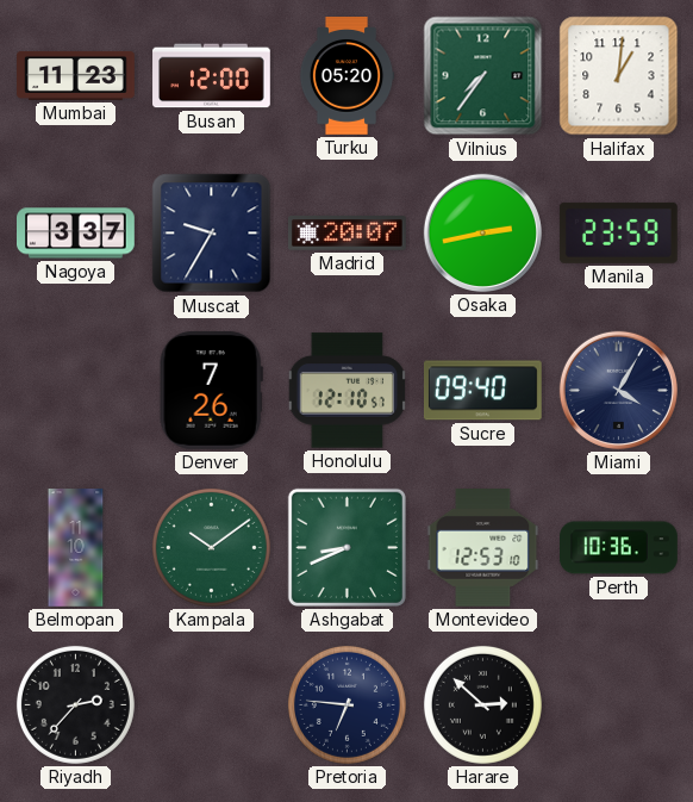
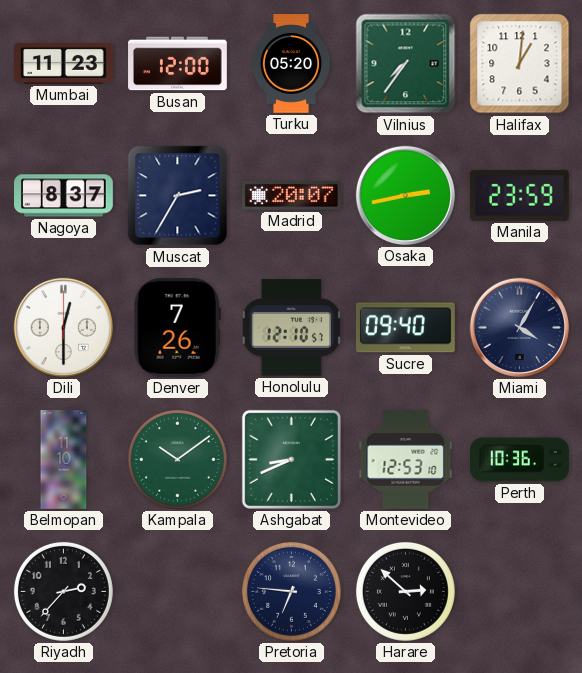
Nagoya: 3:37 -> 8:37
Muscat: 9:35 -> 2:35
Dili: none -> 12:30
